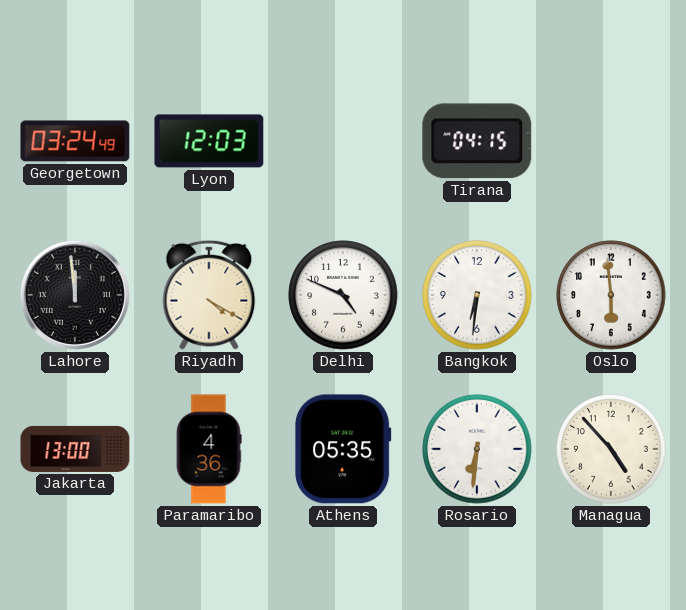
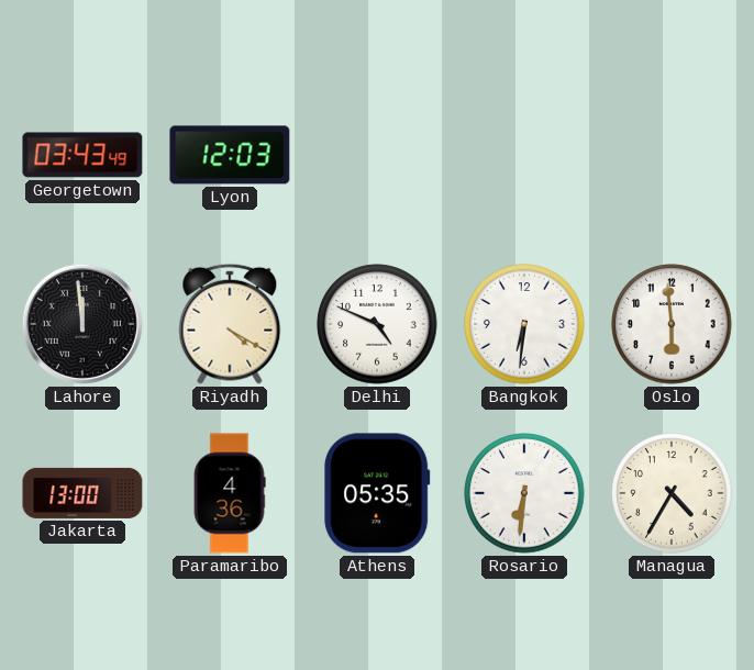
Georgetown: 03:24 -> 03:43
Tirana: 04:15 -> none
Managua: 4:53 -> 4:35
